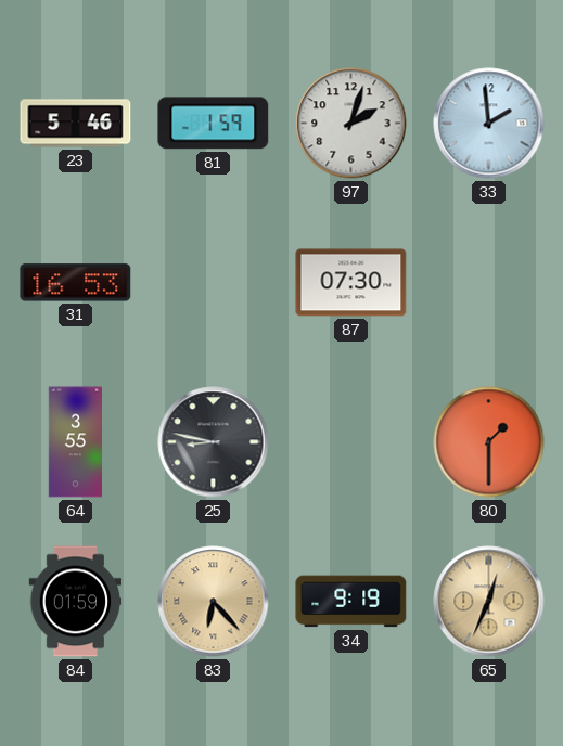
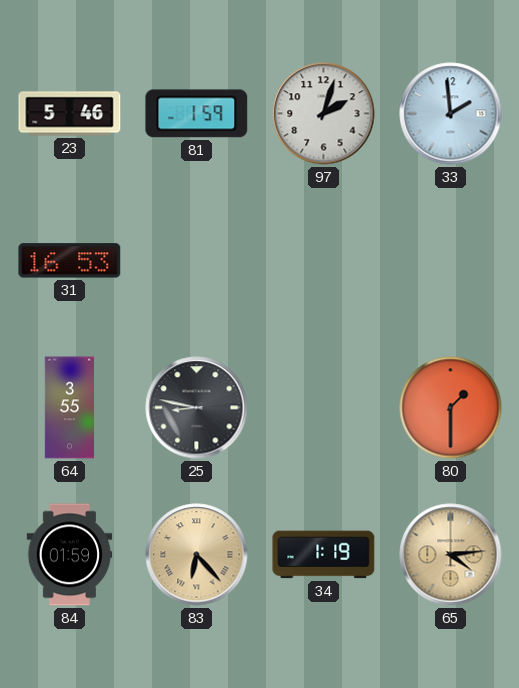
87: 07:30 -> none
34: 9:19 -> 1:19
65: 12:34 -> 4:14
